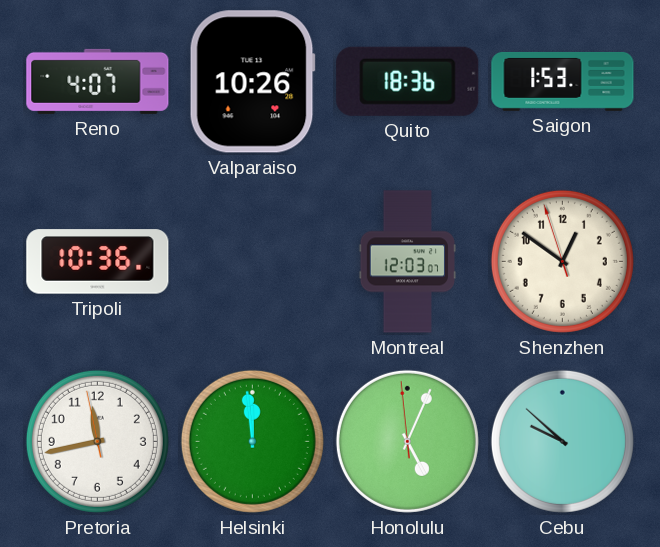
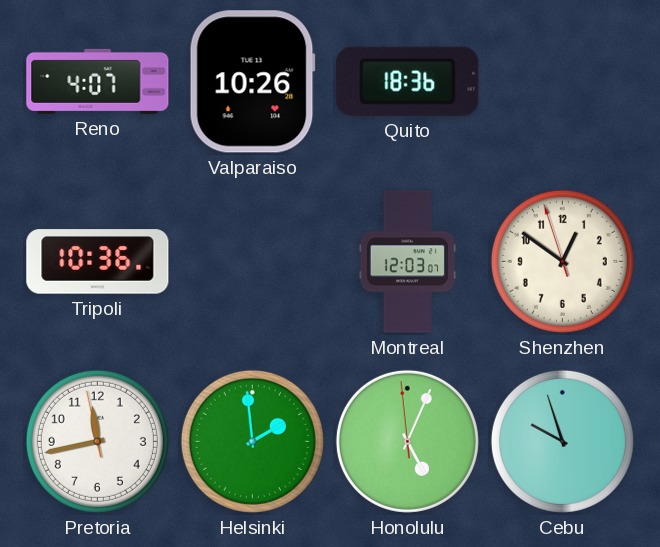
Saigon: 1:53 -> none
Helsinki: 11:59 -> 1:59
Cebu: 9:52 -> 9:57
